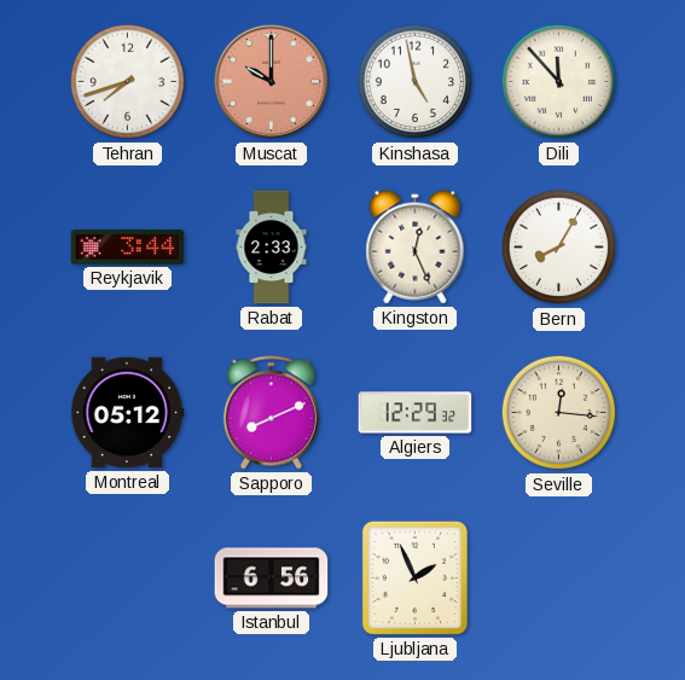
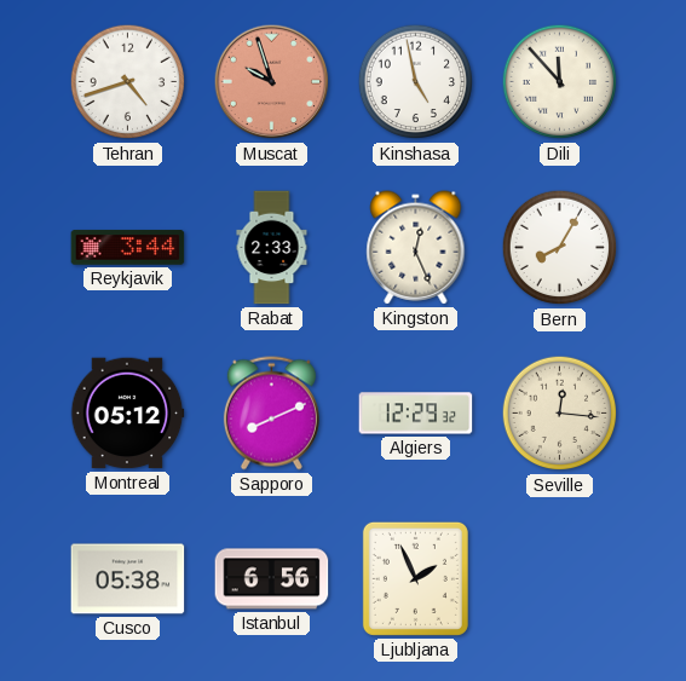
Tehran: 7:42 -> 4:42
Muscat: 10:00 -> 9:57
Cusco: none -> 05:38
